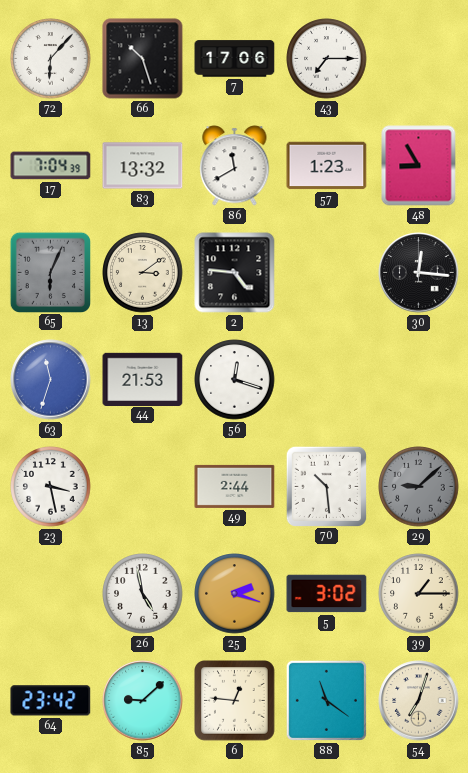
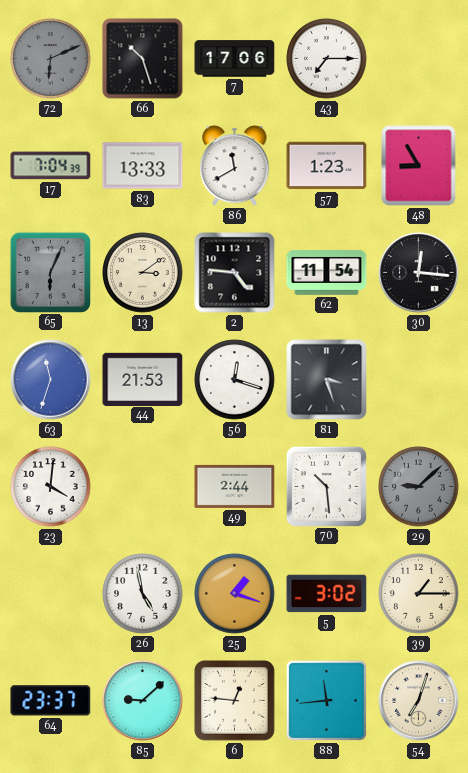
72: 6:07 -> 6:11
72 dial: white -> grey
83: 13:32 -> 13:33
62: none -> 11:54
81: none -> 3:27
23: 3:28 -> 4:01
25: 2:18 -> 1:18
64: 23:42 -> 23:37
88: 11:21 -> 11:44
